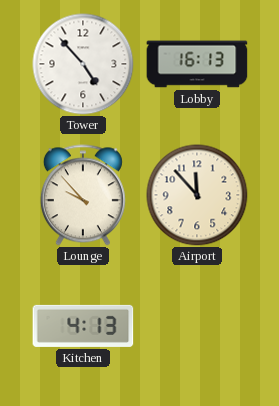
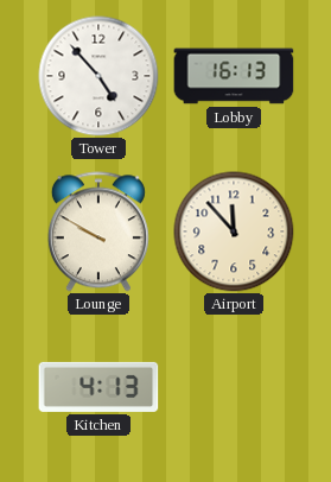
Lounge: 9:53 -> 9:50
